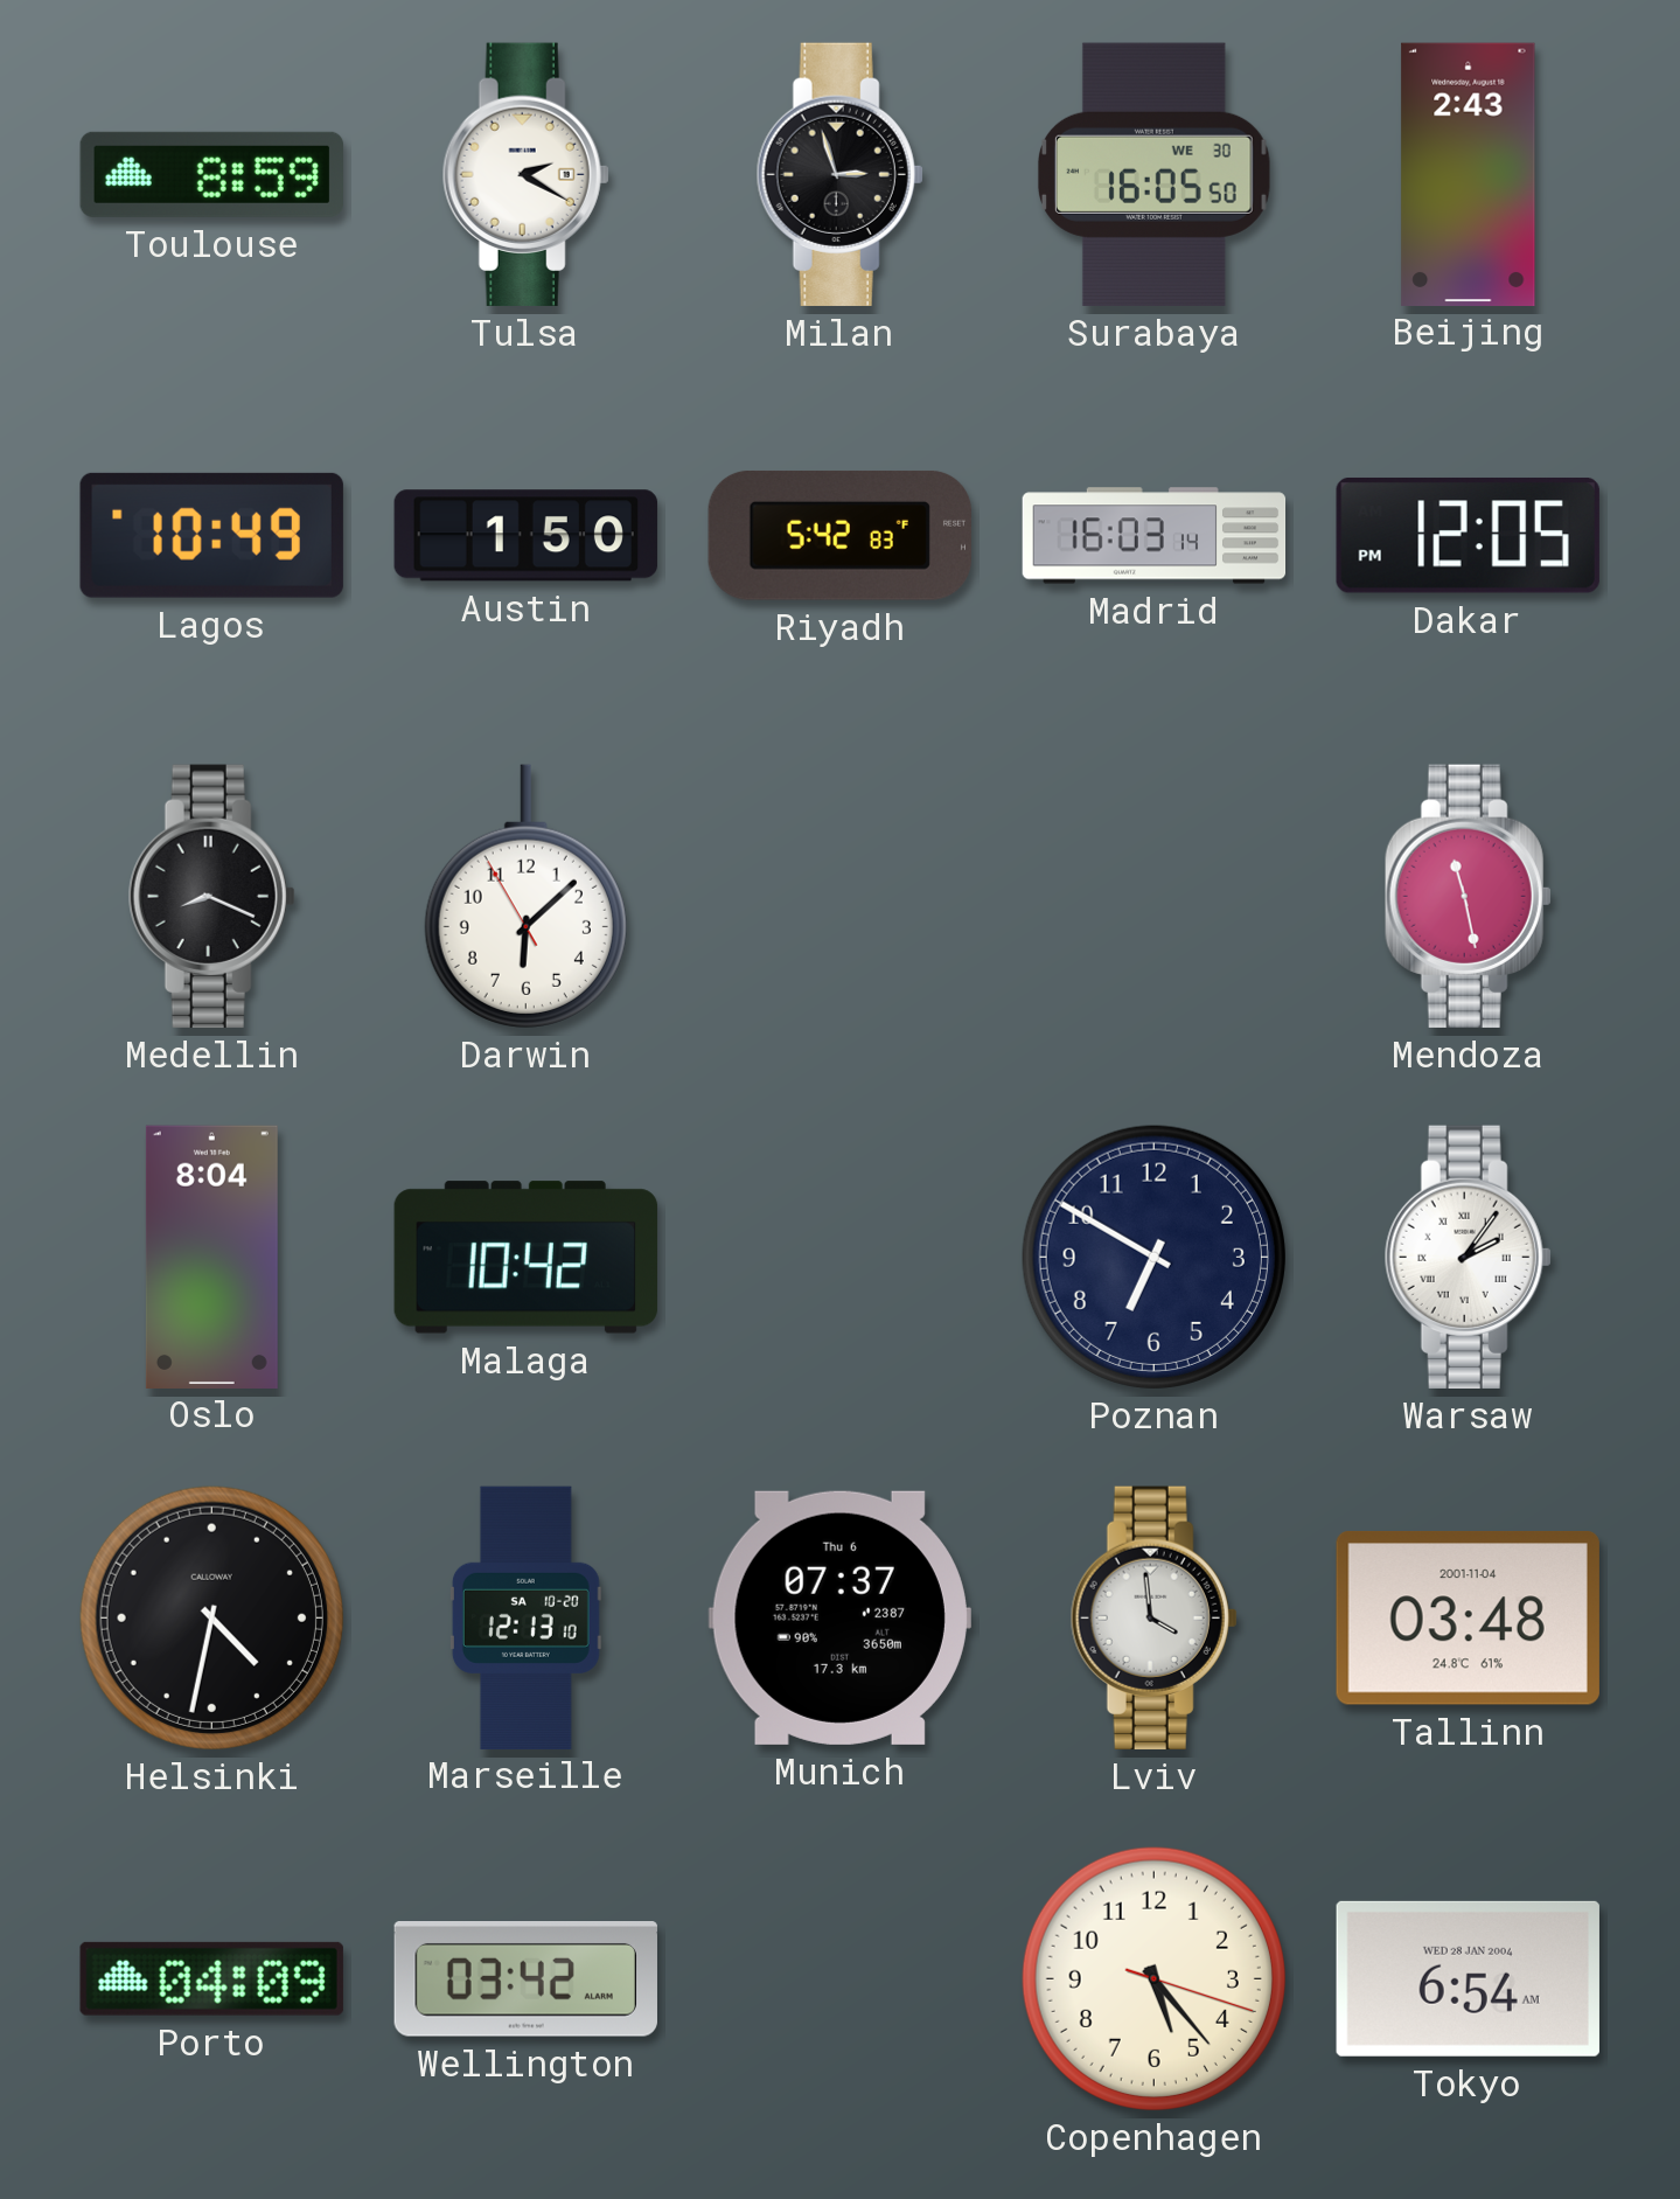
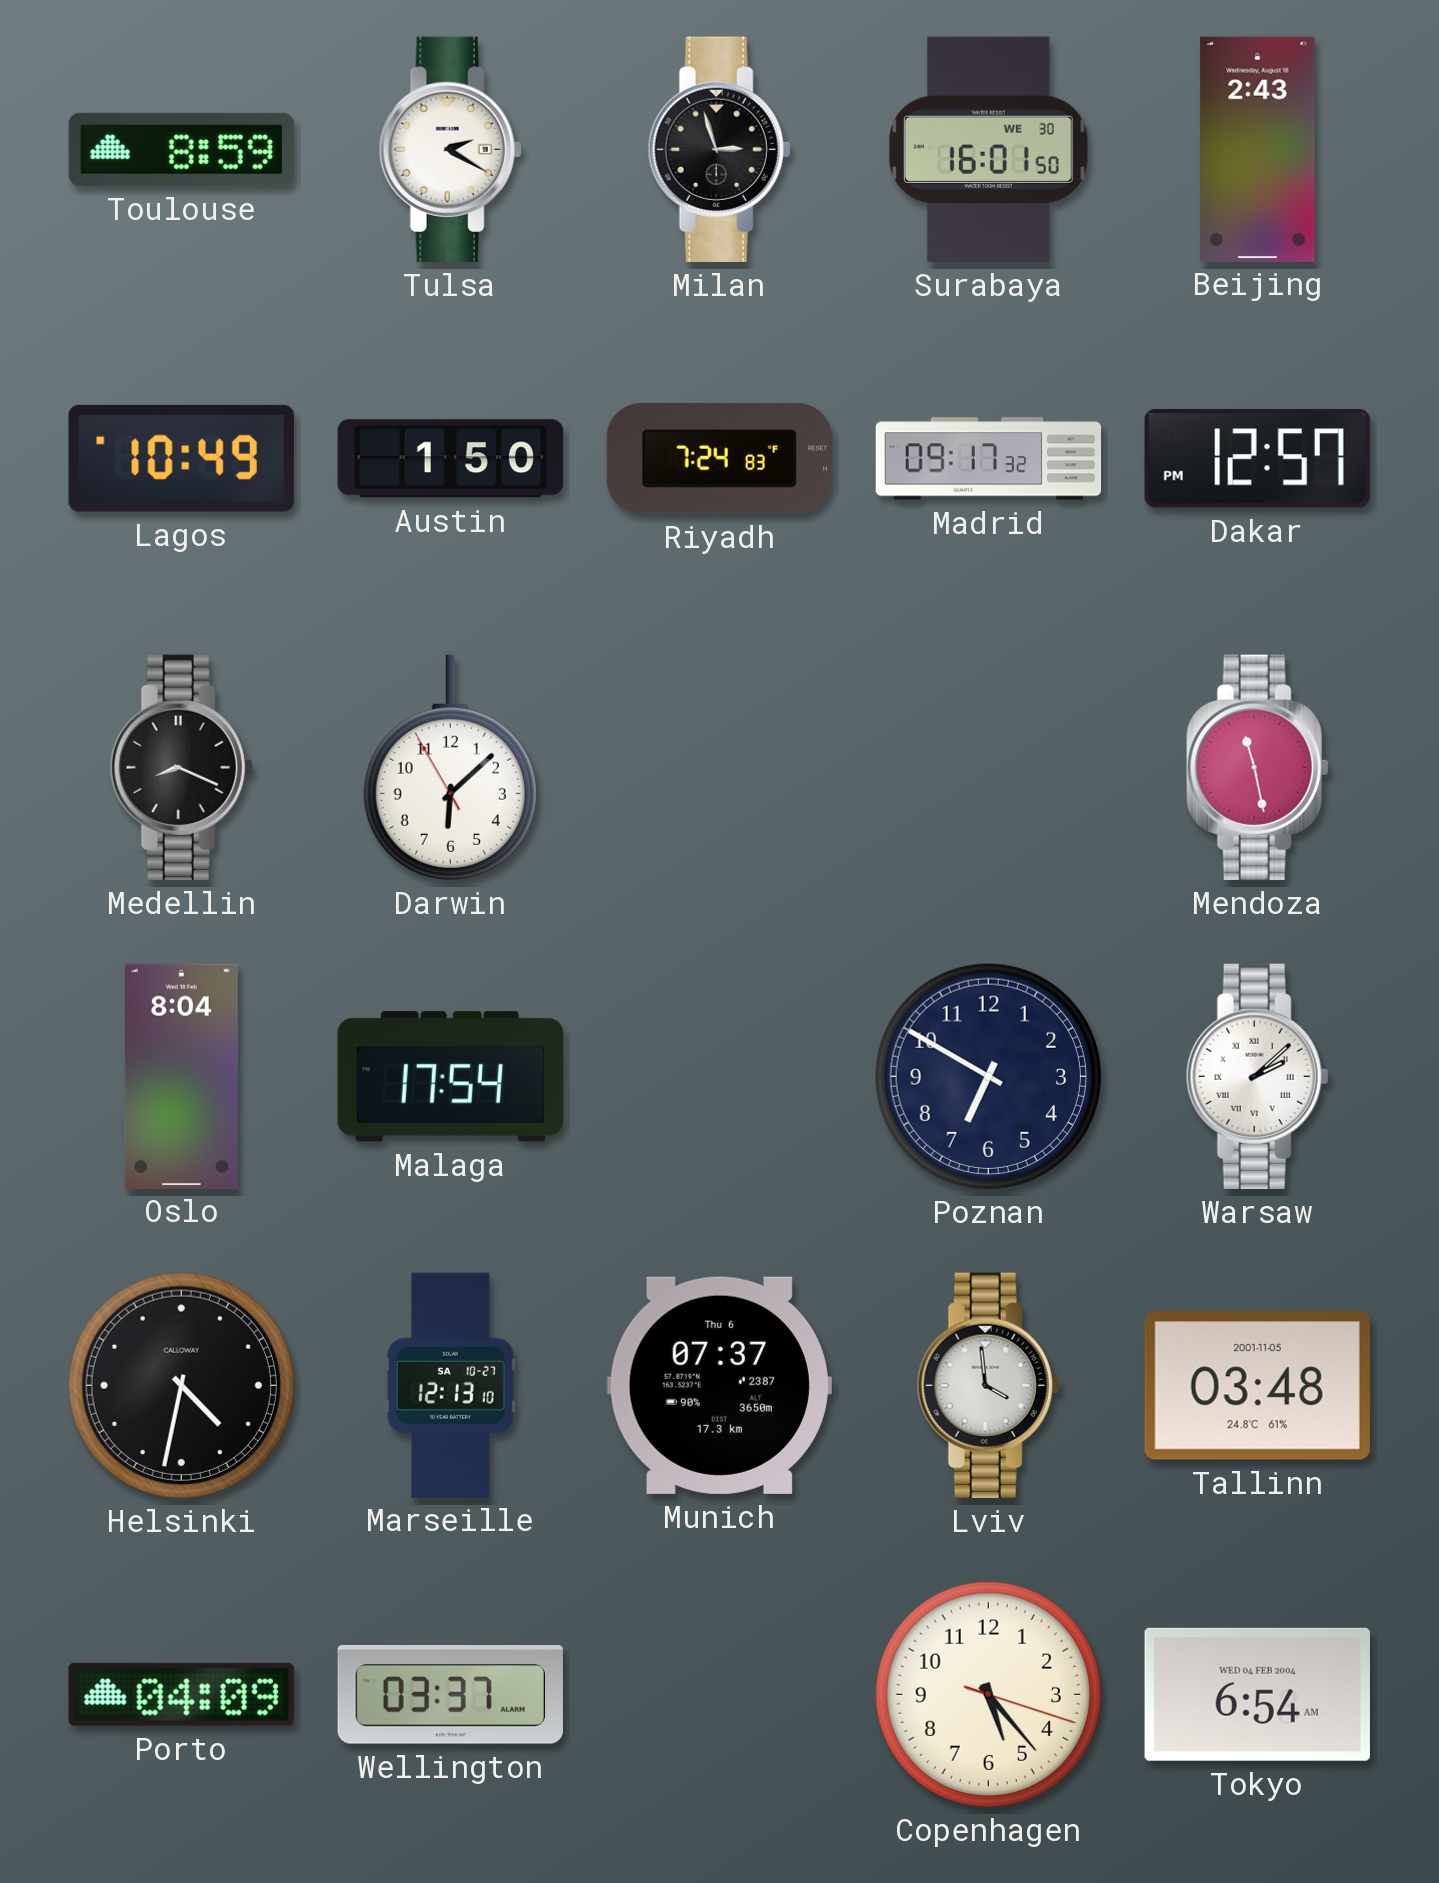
Surabaya: 16:05 -> 16:01
Riyadh: 5:42 -> 7:24
Madrid: 16:03 -> 09:17
Dakar: 12:05 -> 12:57
Malaga: 10:42 -> 17:54
Warsaw: 2:06 -> 2:08
Marseille date: SA 10-20 -> SA 10-27
Tallinn date: 2001-11-04 -> 2001-11-05
Wellington: 03:42 -> 03:37
Tokyo date: WED 28 JAN 2004 -> WED 04 FEB 2004
